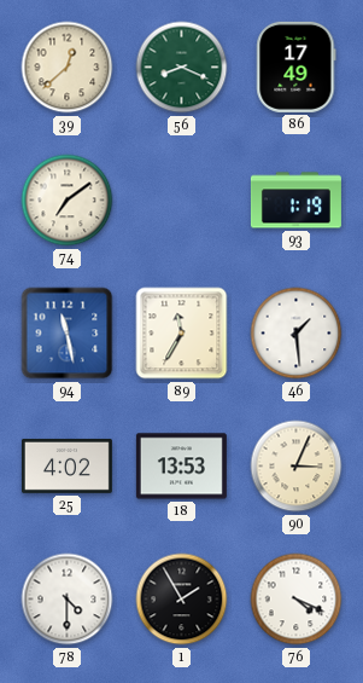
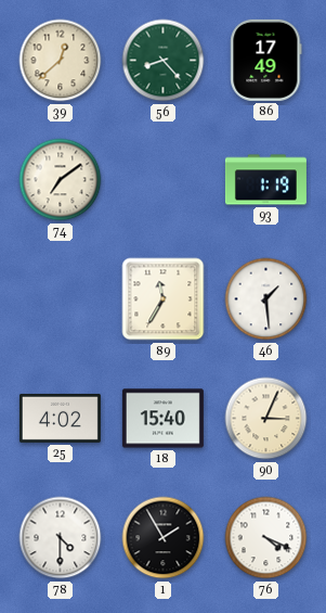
56: 8:19 -> 8:23
94: 11:28 -> none
18: 13:53 -> 15:40
